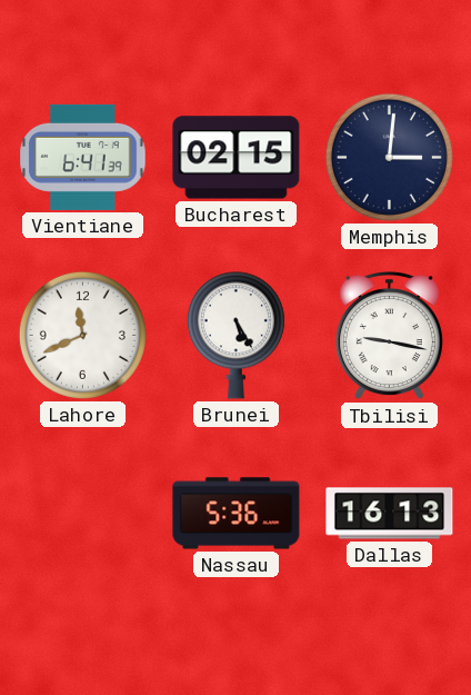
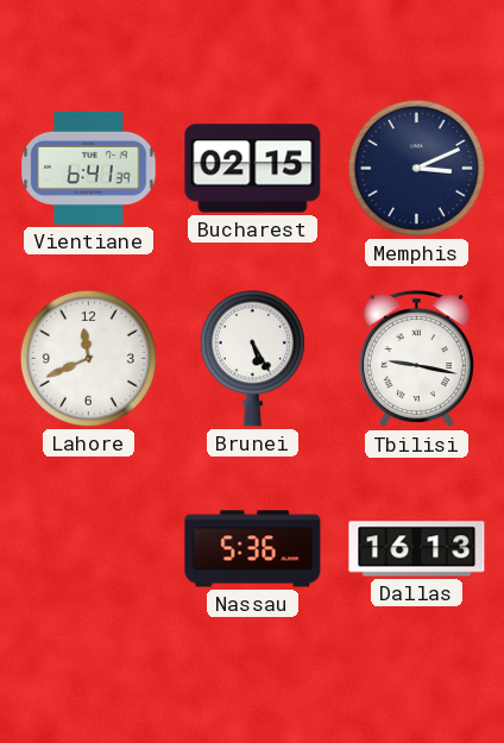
Memphis: 3:01 -> 3:11
